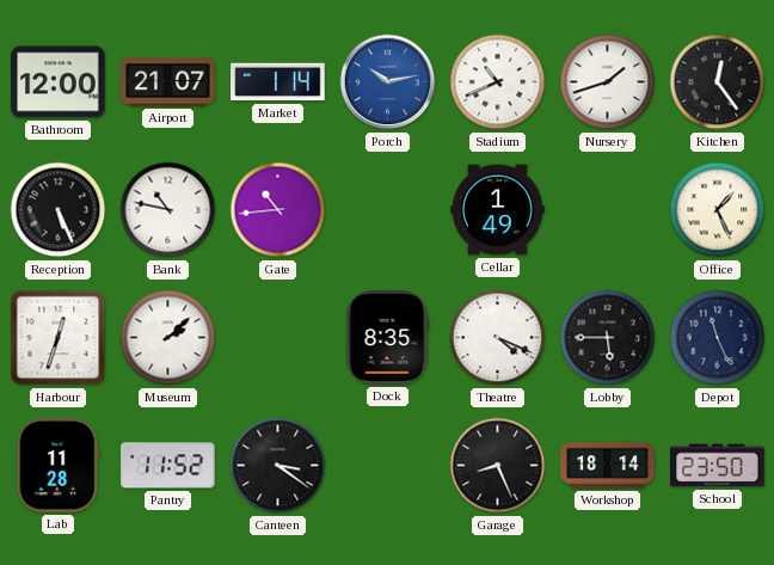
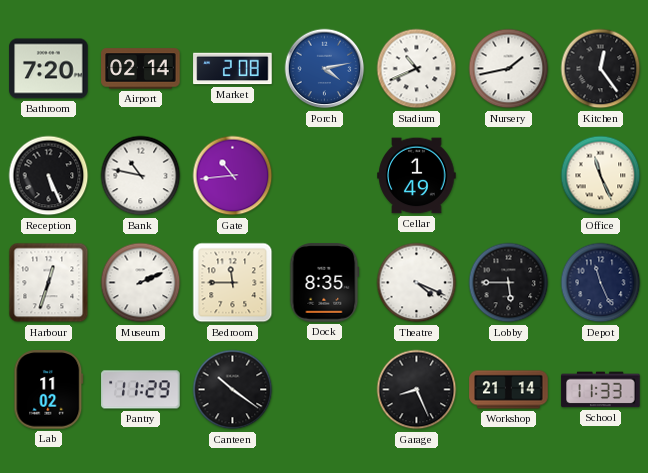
Bathroom: 12:00 -> 7:20
Airport: 21:07 -> 02:14
Market: 1:14 -> 2:08
Porch: 10:13 -> 4:13
Nursery: 1:42 -> 1:43
Office: 1:26 -> 11:26
Museum: 2:08 -> 2:11
Bedroom: none -> 11:45
Lab: 11:28 -> 11:02
Pantry: 11:52 -> 11:29
Canteen: 3:21 -> 10:21
Workshop: 18:14 -> 21:14
School: 23:50 -> 11:33
